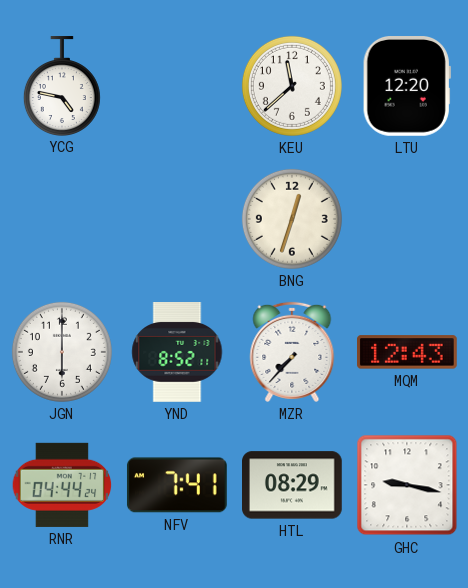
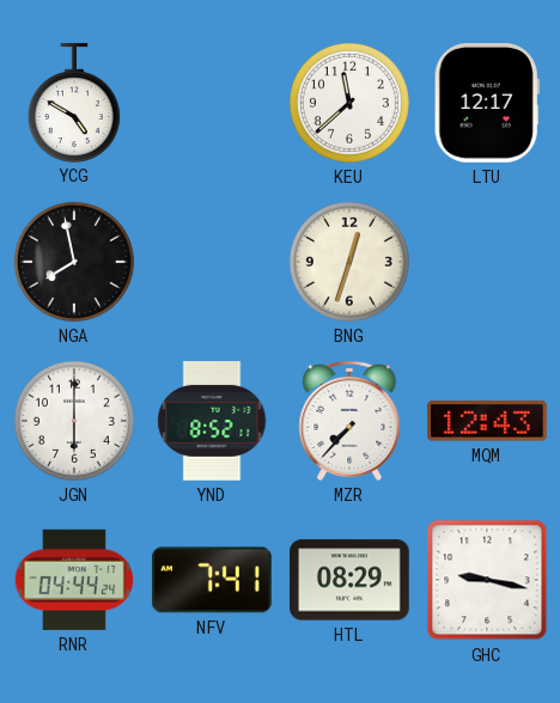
YCG: 4:47 -> 4:50
LTU: 12:20 -> 12:17
NGA: none -> 7:58
